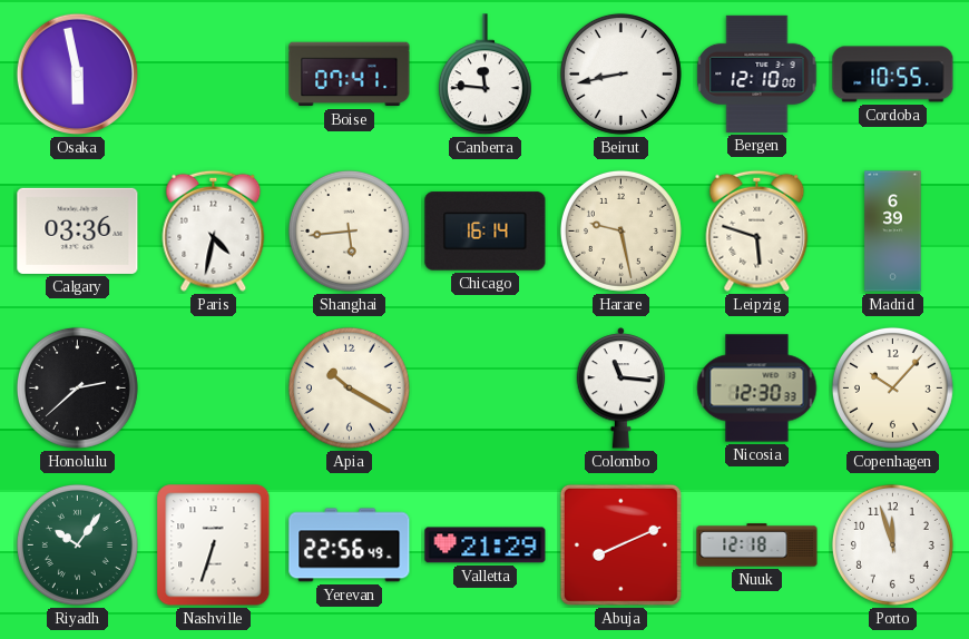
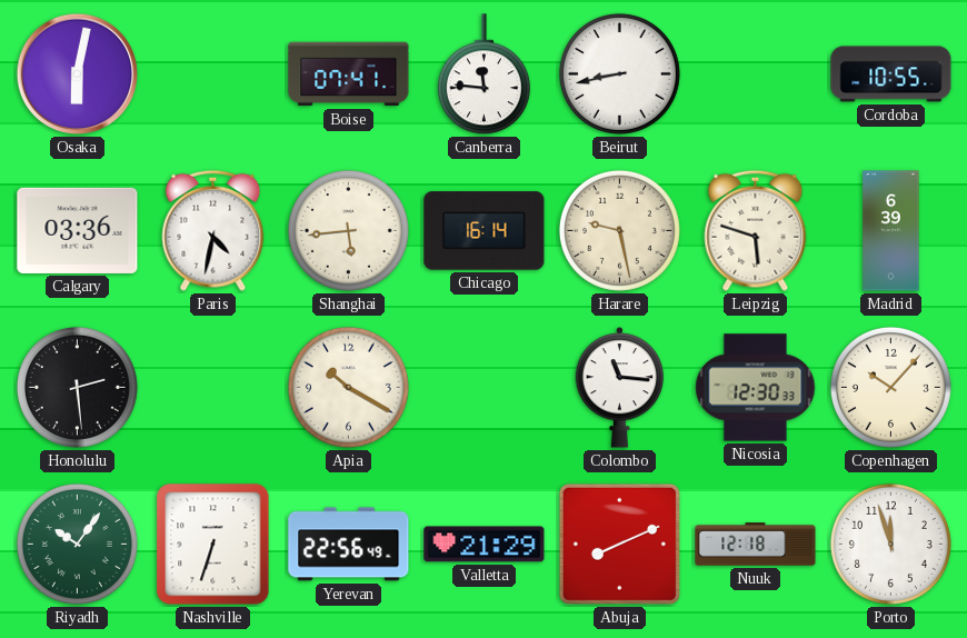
Osaka: 5:58 -> 6:02
Bergen: 12:10 -> none
Honolulu: 2:38 -> 2:29
